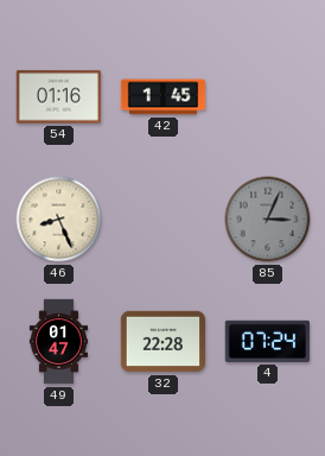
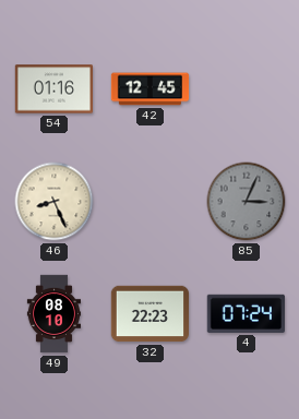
42: 1:45 -> 12:45
49: 01:47 -> 08:10
32: 22:28 -> 22:23
